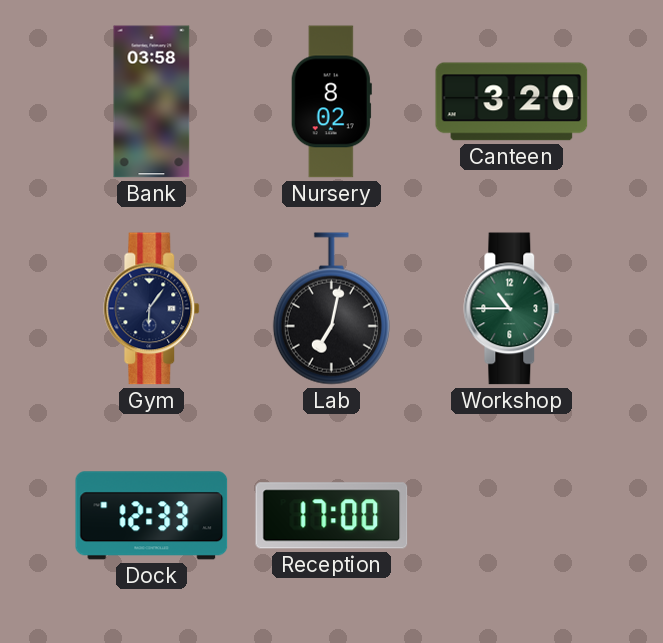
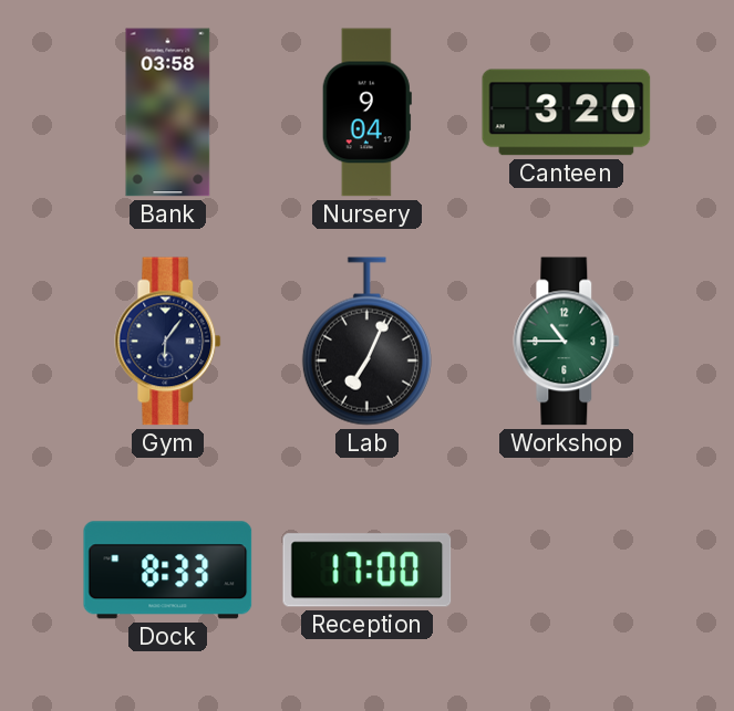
Nursery: 8:02 -> 9:04
Lab: 7:02 -> 7:04
Dock: 12:33 -> 8:33
